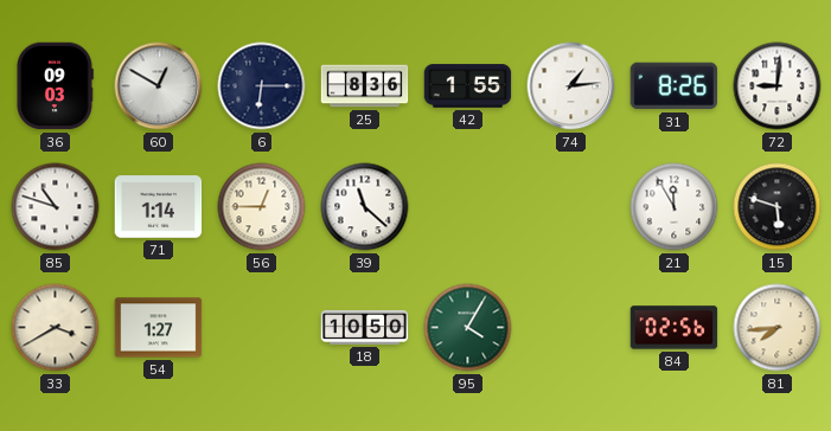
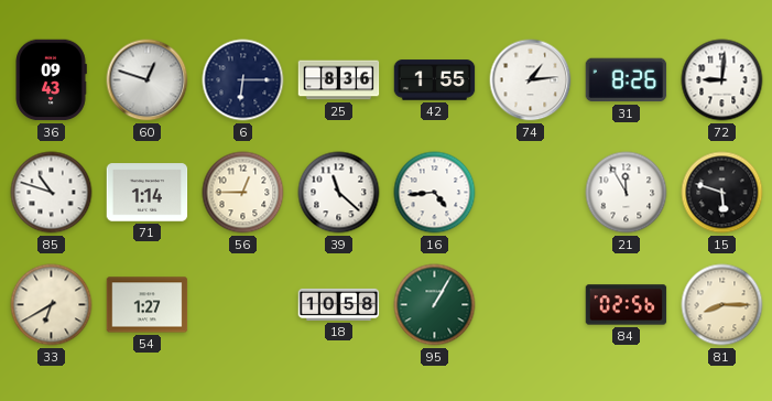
36: 09:03 -> 09:43
60: 12:50 -> 12:48
16: none -> 4:44
33: 3:40 -> 6:40
18: 10:50 -> 10:58
95: 4:05 -> 1:05
81: 7:44 -> 8:15
